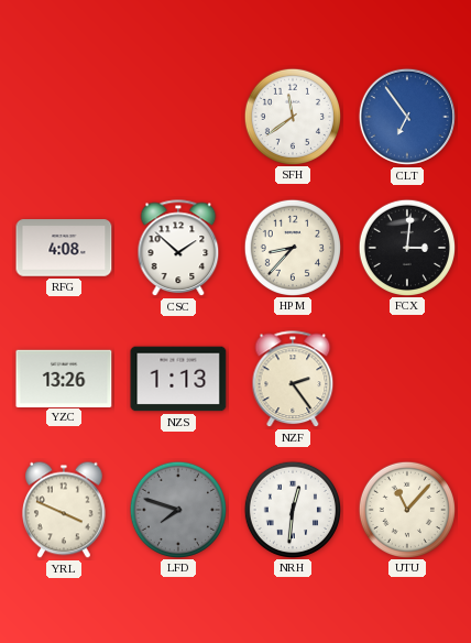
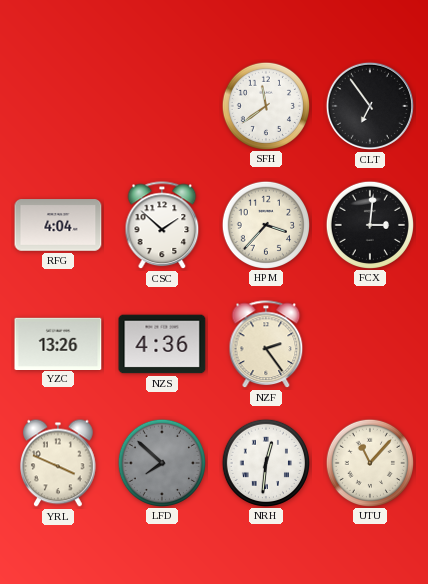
CLT dial: blue -> black
RFG: 4:08 -> 4:04
HPM: 8:37 -> 3:37
NZS: 1:13 -> 4:36
LFD: 7:48 -> 7:52
